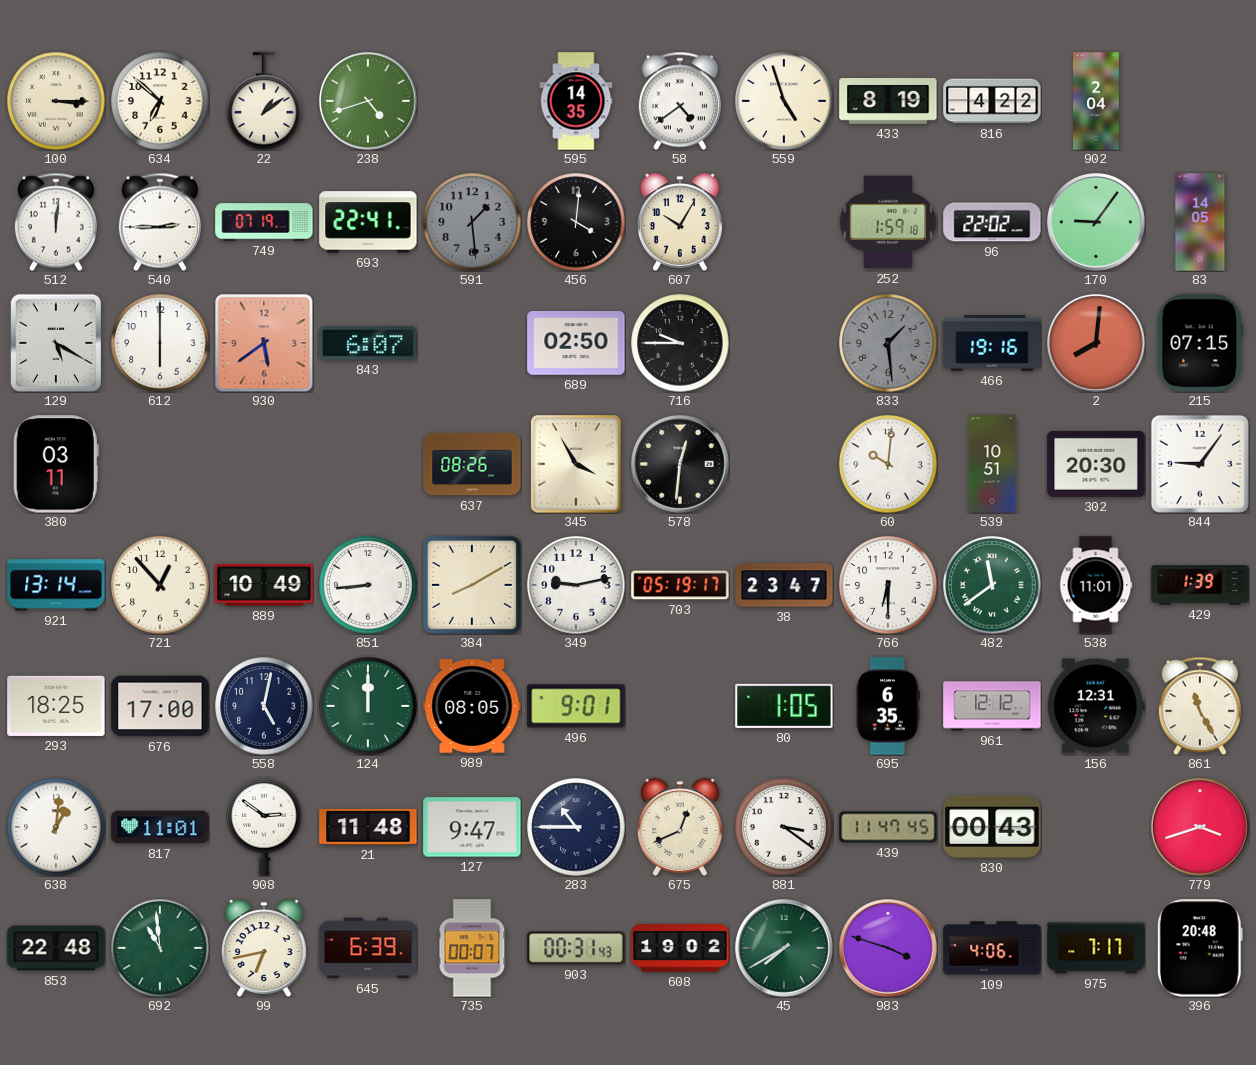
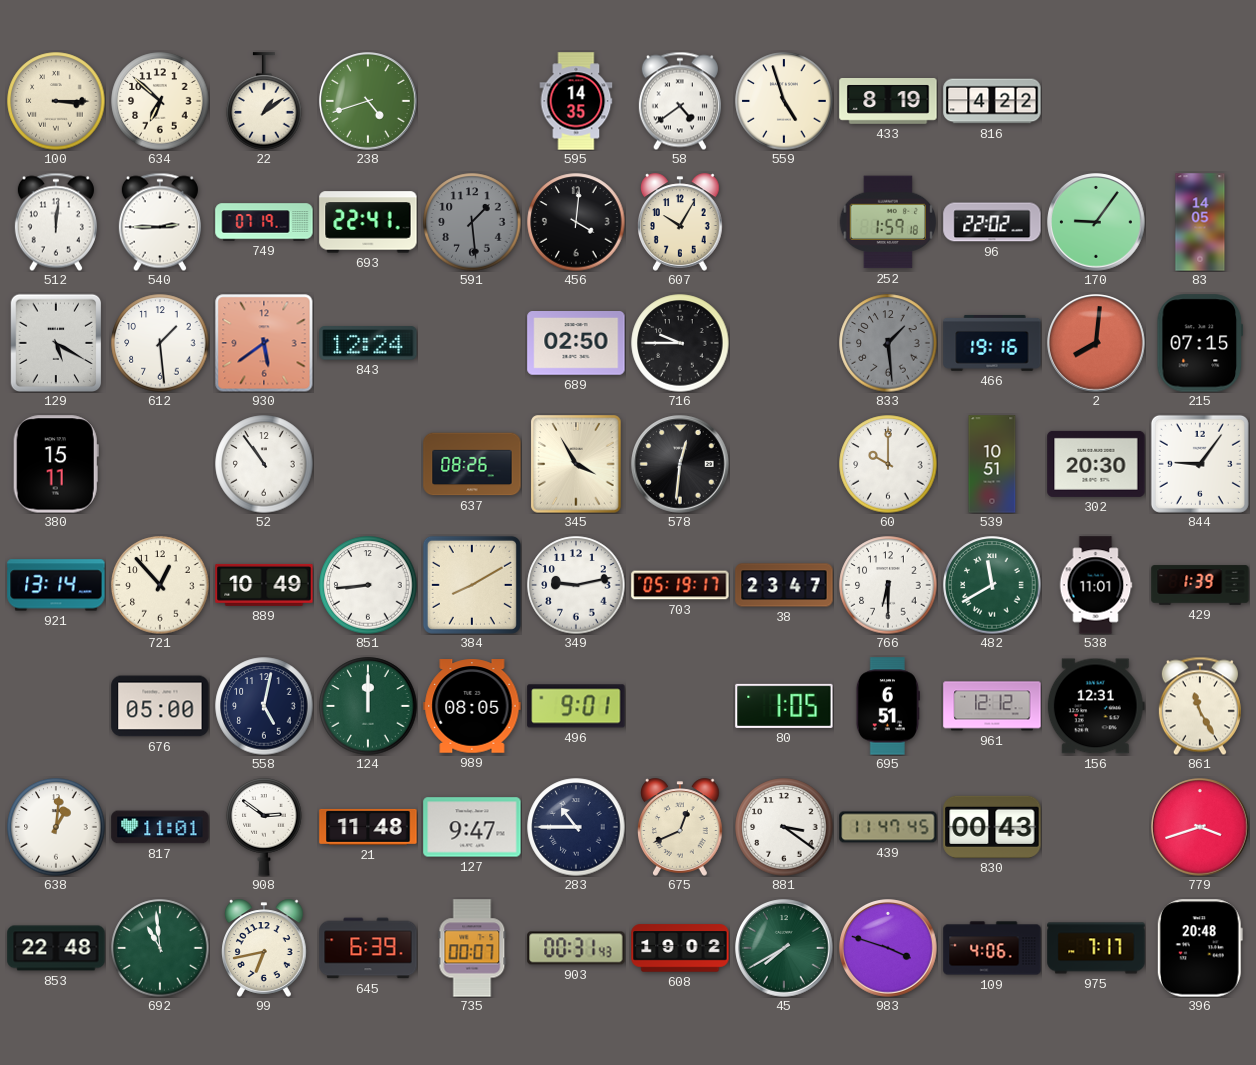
902: 2:04 -> none
612: 6:00 -> 1:29
843: 6:07 -> 12:24
380: 03:11 -> 15:11
52: none -> 10:54
60: 10:01 -> 10:00
482: 11:39 -> 11:40
293: 18:25 -> none
676: 17:00 -> 05:00
695: 6:35 -> 6:51
